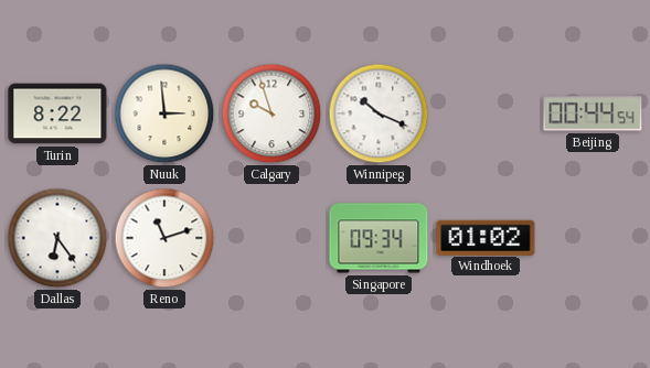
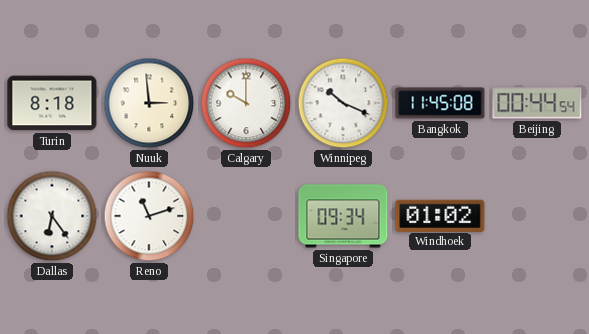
Turin: 8:22 -> 8:18
Calgary: 9:57 -> 10:00
Bangkok: none -> 11:45
